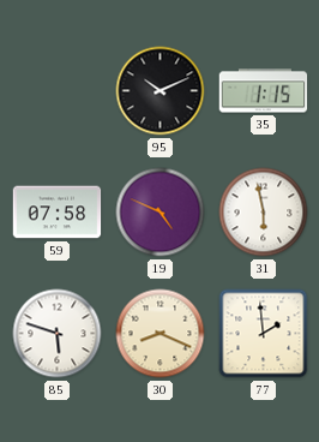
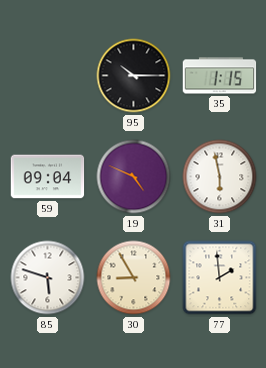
95: 10:11 -> 10:15
59: 07:58 -> 09:04
30: 8:19 -> 8:55
